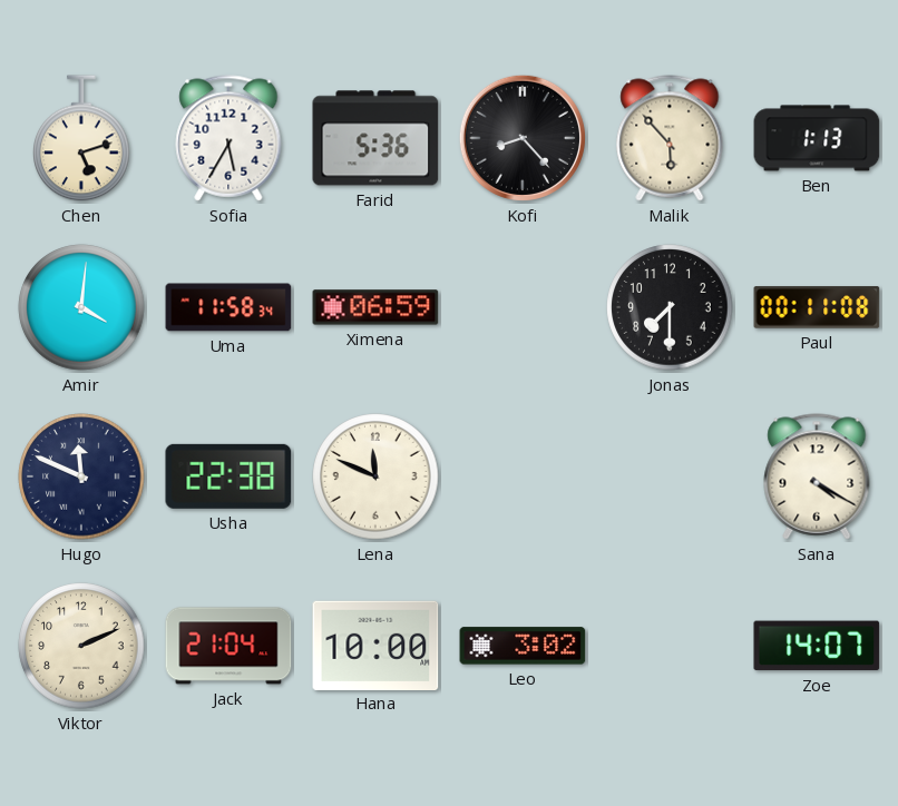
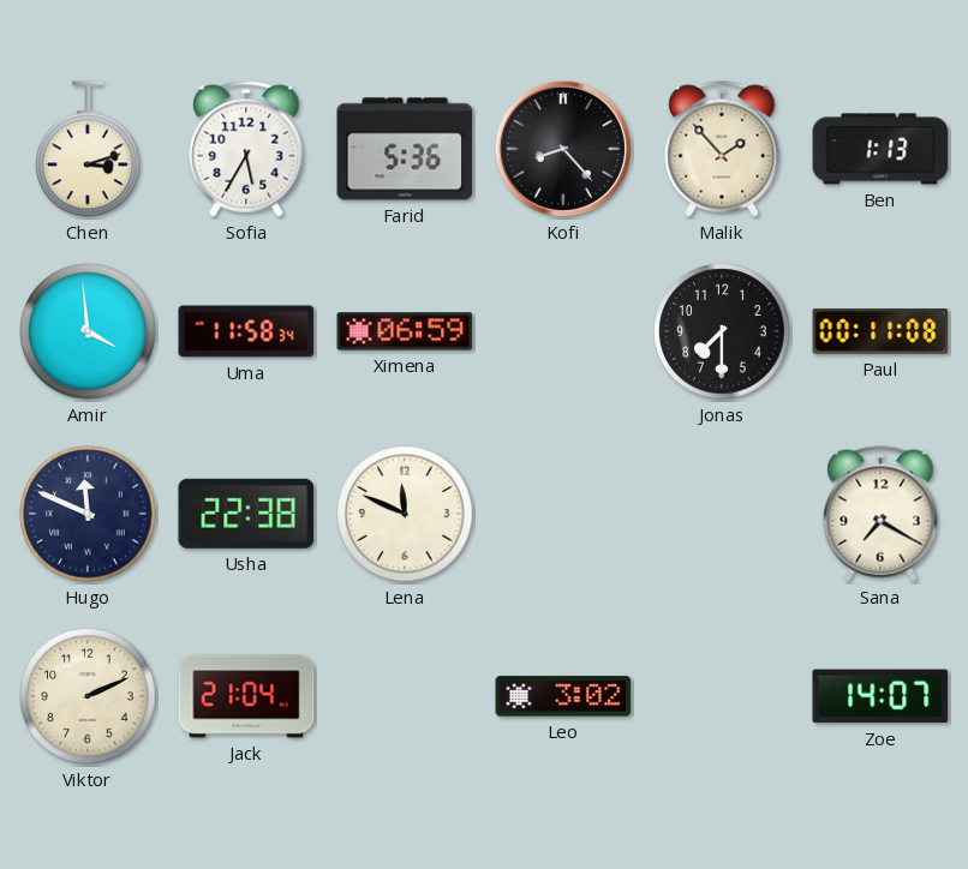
Chen: 5:12 -> 3:12
Malik: 5:53 -> 1:53
Amir: 4:01 -> 3:59
Sana: 4:20 -> 7:20
Hana: 10:00 -> none
